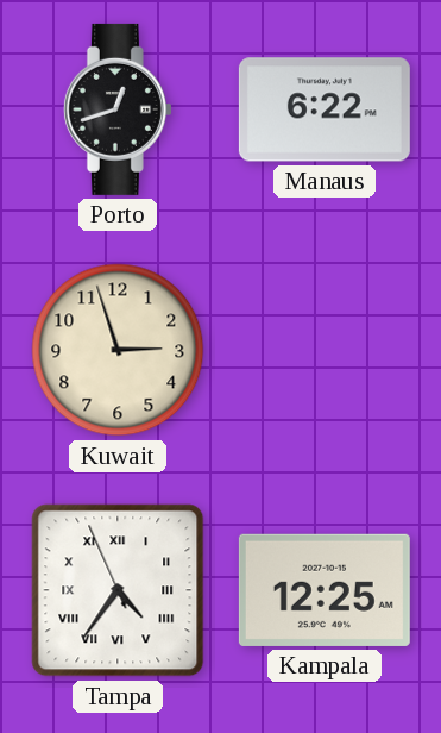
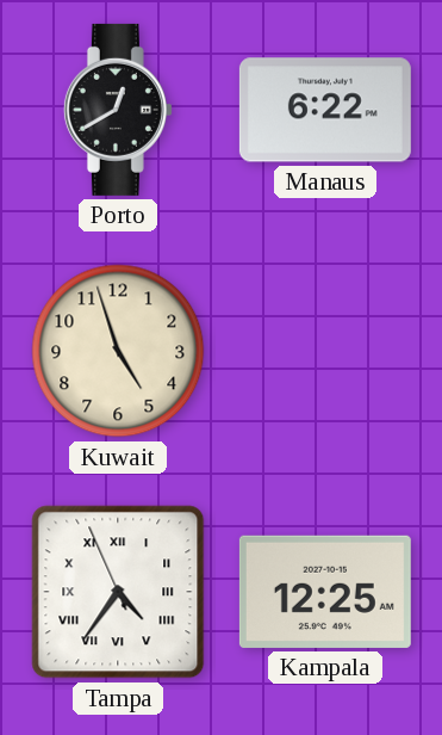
Porto: 12:42 -> 12:40
Kuwait: 2:57 -> 4:57
